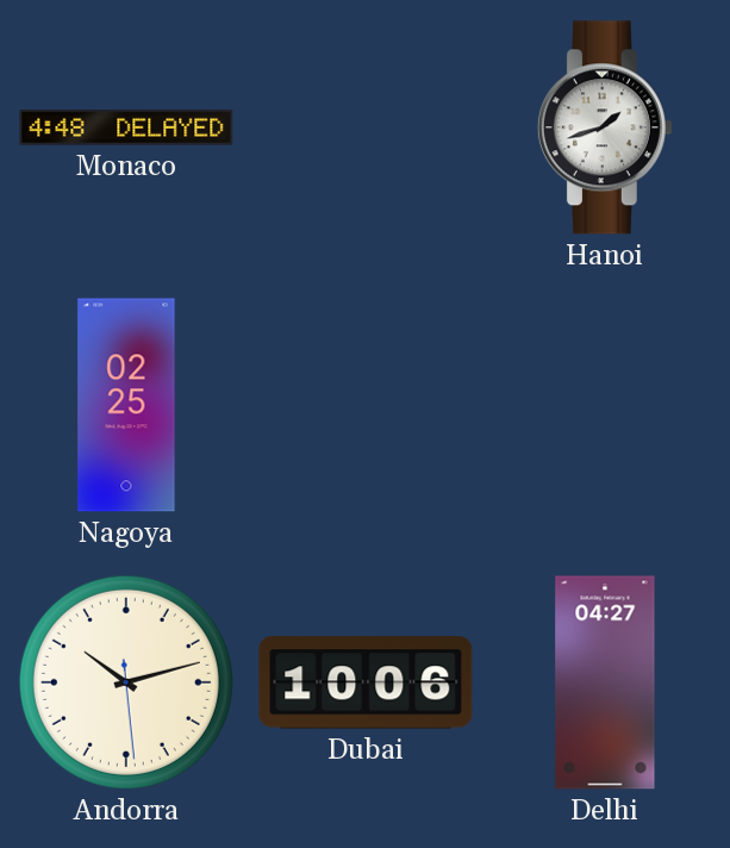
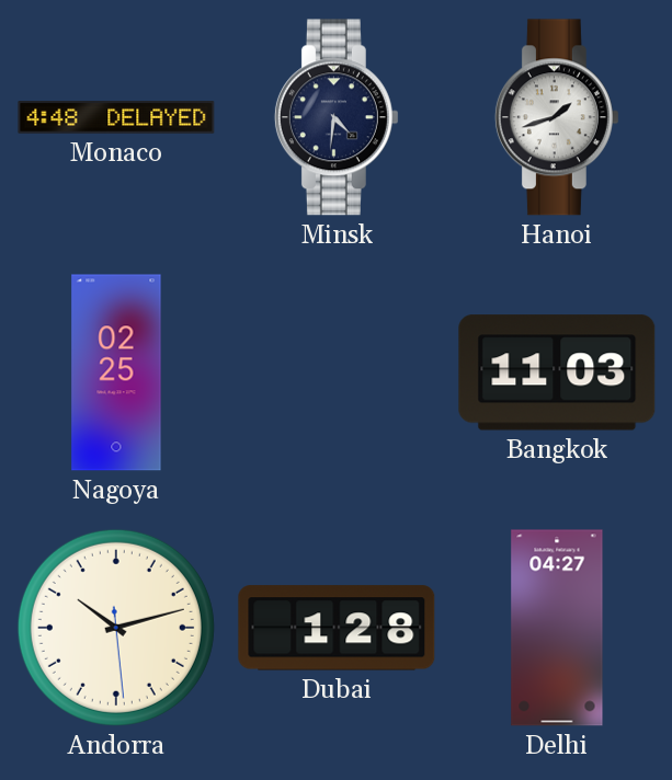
Minsk: none -> 4:31
Bangkok: none -> 11:03
Dubai: 10:06 -> 1:28
